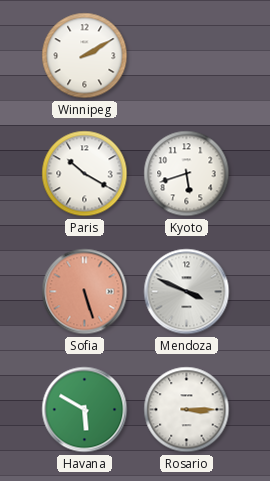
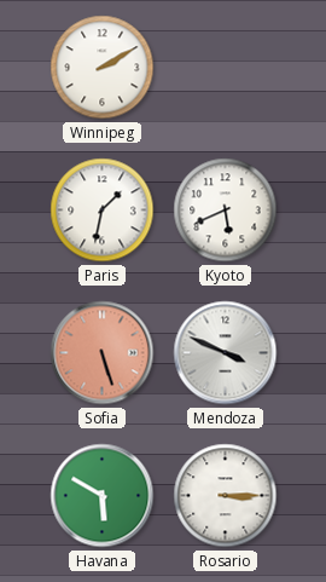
Paris: 10:20 -> 1:32
Kyoto: 5:42 -> 5:41
